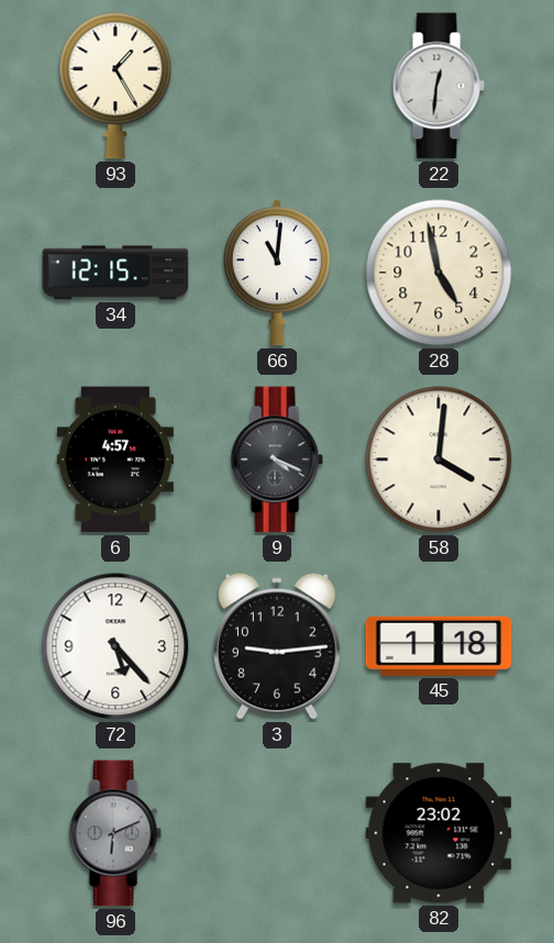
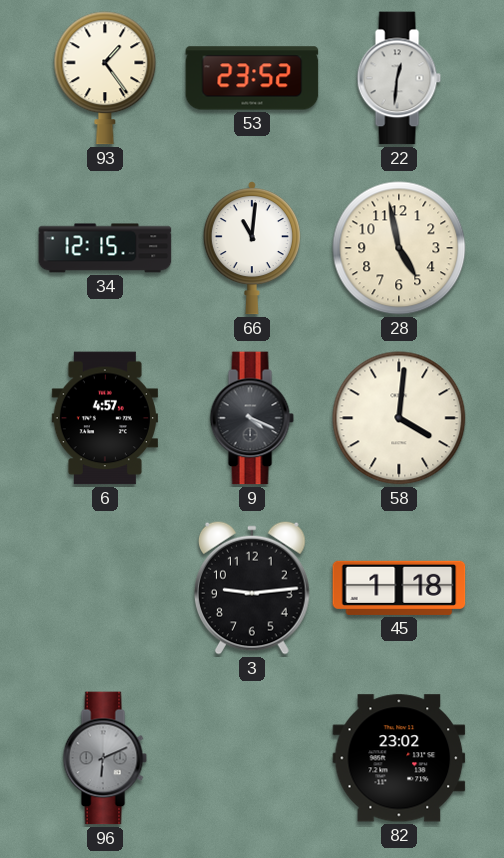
93: 1:25 -> 1:24
53: none -> 23:52
72: 5:23 -> none
